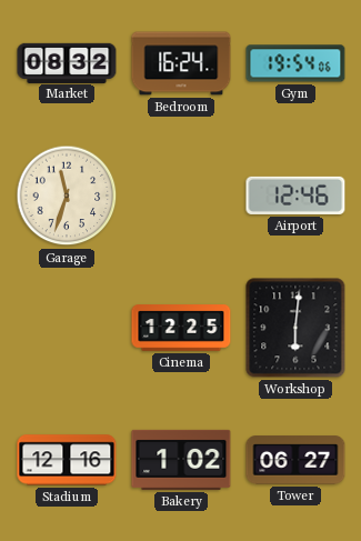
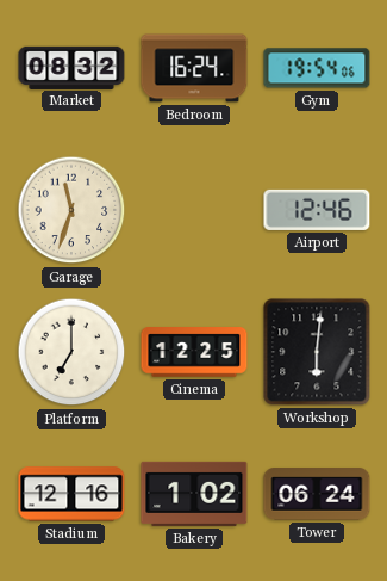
Platform: none -> 7:00
Tower: 06:27 -> 06:24
